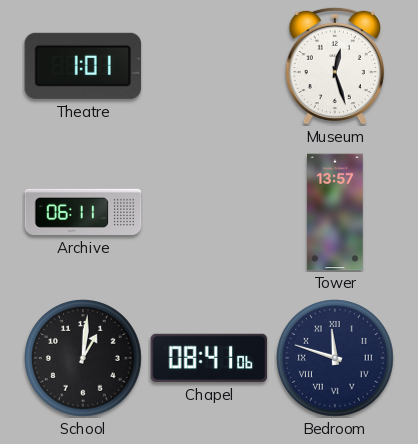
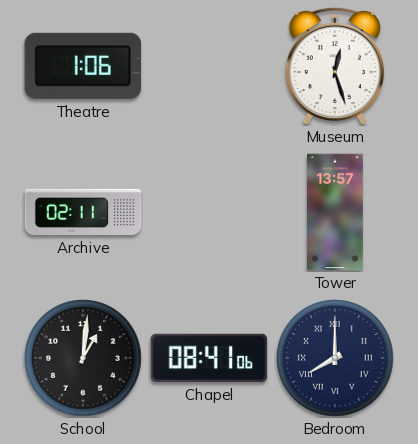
Theatre: 1:01 -> 1:06
Archive: 06:11 -> 02:11
Bedroom: 11:48 -> 8:00
